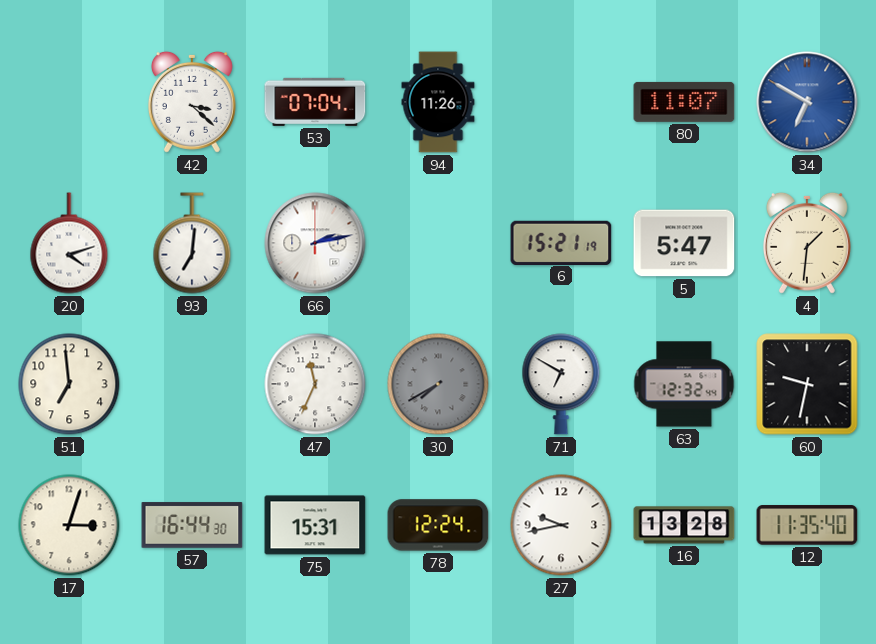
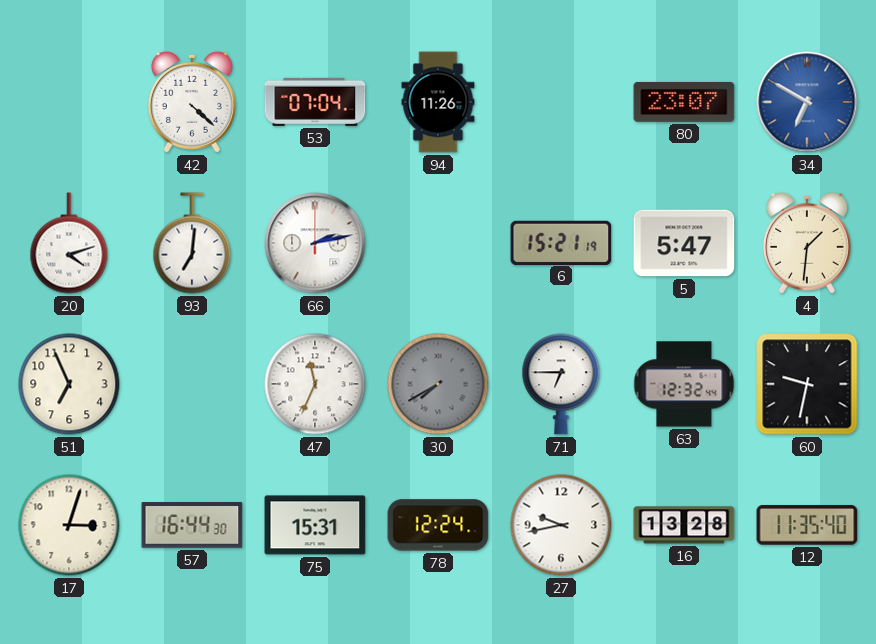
42: 3:22 -> 4:22
80: 11:07 -> 23:07
51: 6:59 -> 6:56
71: 6:50 -> 6:45
